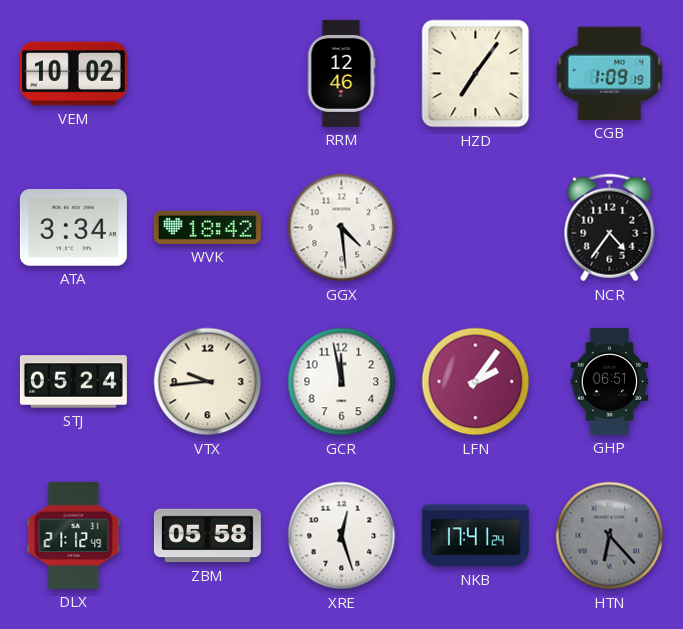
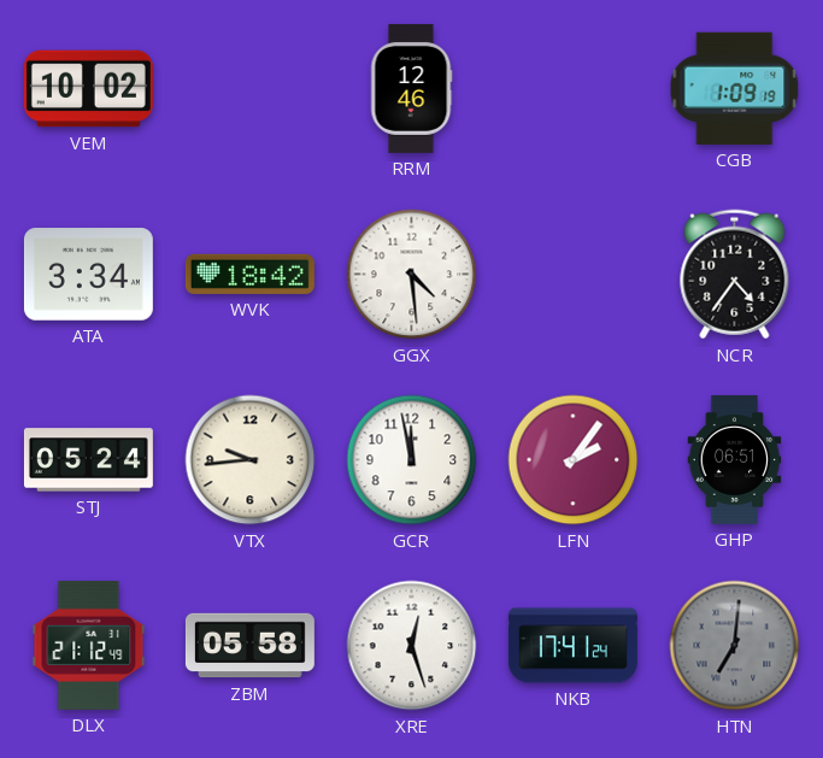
HZD: 7:06 -> none
HTN: 6:23 -> 7:01
